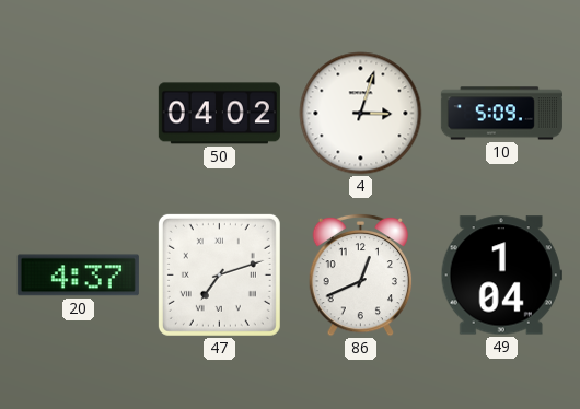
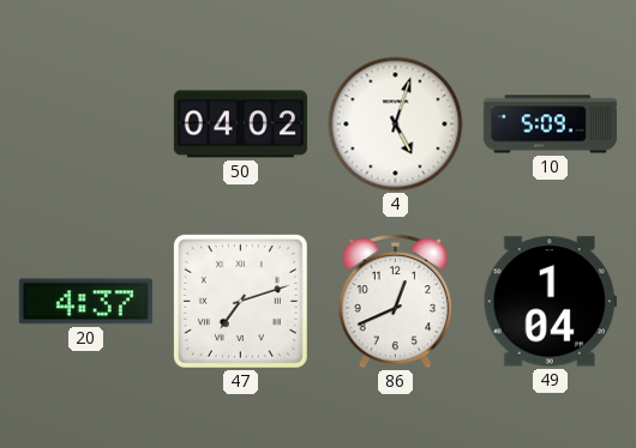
4: 3:03 -> 5:03
